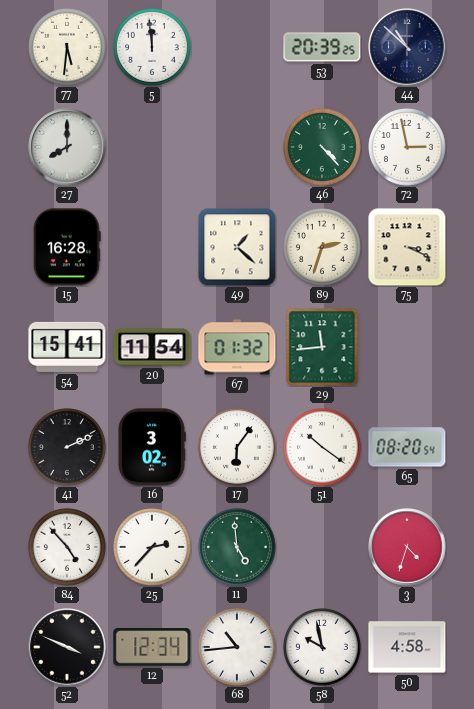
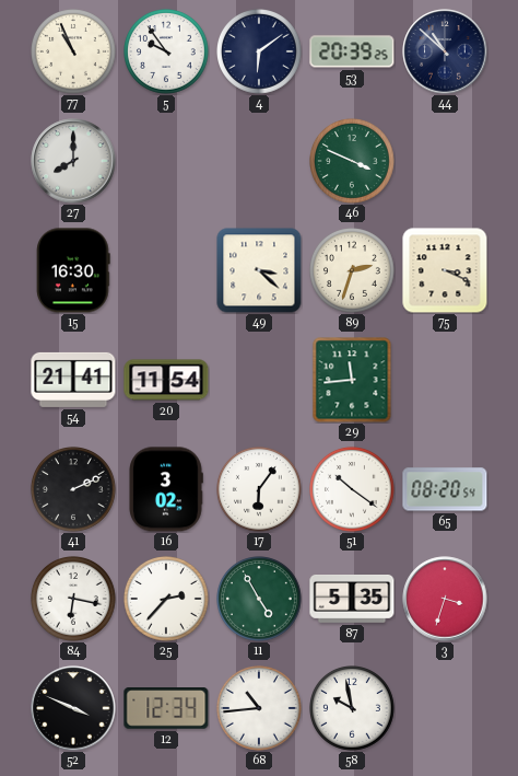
77: 5:31 -> 10:56
5: 11:59 -> 9:54
4: none -> 6:09
46: 4:23 -> 3:49
72: 2:58 -> none
15: 16:28 -> 16:30
49: 1:22 -> 3:22
54: 15:41 -> 21:41
67: 01:32 -> none
84: 4:53 -> 6:17
11: 4:59 -> 4:55
87: none -> 5:35
3: 4:33 -> 3:33
50: 4:58 -> none
